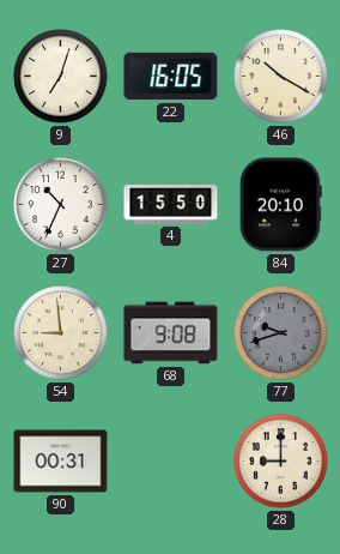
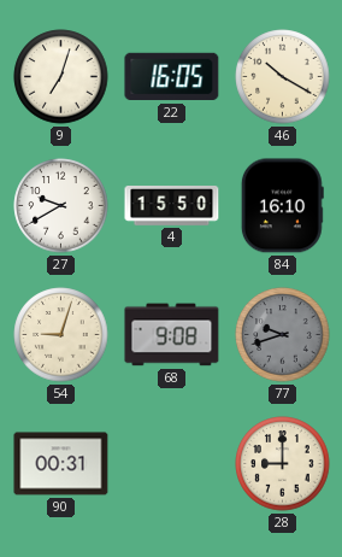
27: 10:34 -> 9:40
84: 20:10 -> 16:10
54: 8:59 -> 9:03
